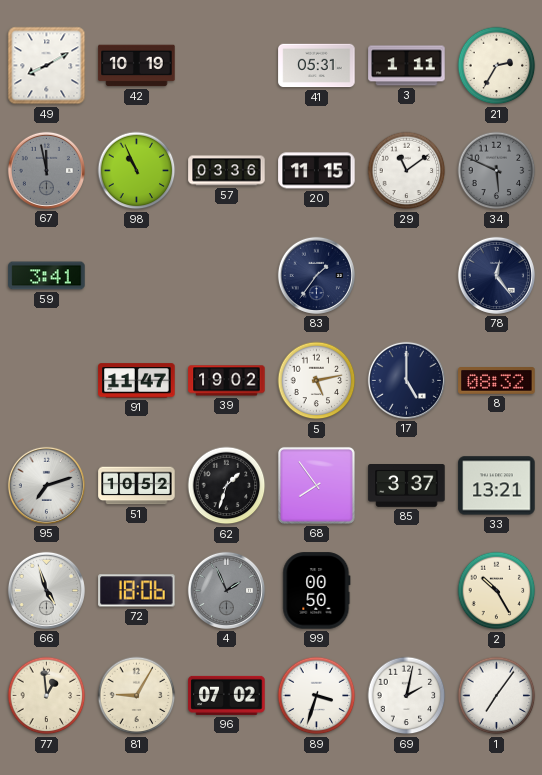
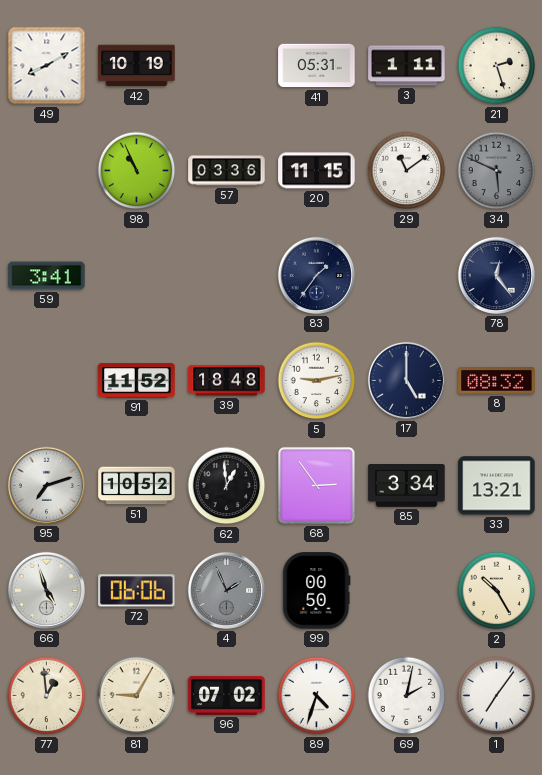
21: 2:35 -> 2:27
67: 11:58 -> none
91: 11:47 -> 11:52
39: 19:02 -> 18:48
5: 5:13 -> 9:13
62: 1:33 -> 12:59
68: 7:54 -> 2:54
85: 3:37 -> 3:34
72: 18:06 -> 06:06
89: 3:33 -> 4:33
